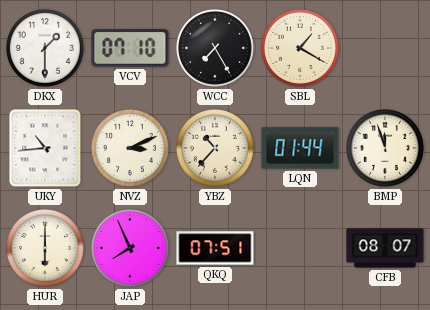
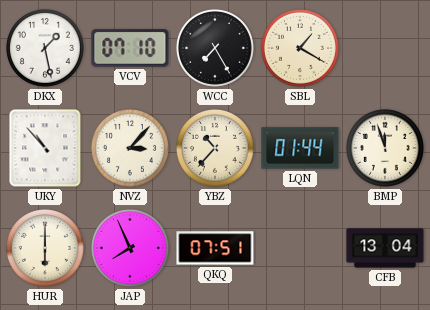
DKX: 1:30 -> 1:28
UKY: 10:44 -> 10:53
NVZ: 3:11 -> 3:07
CFB: 08:07 -> 13:04
